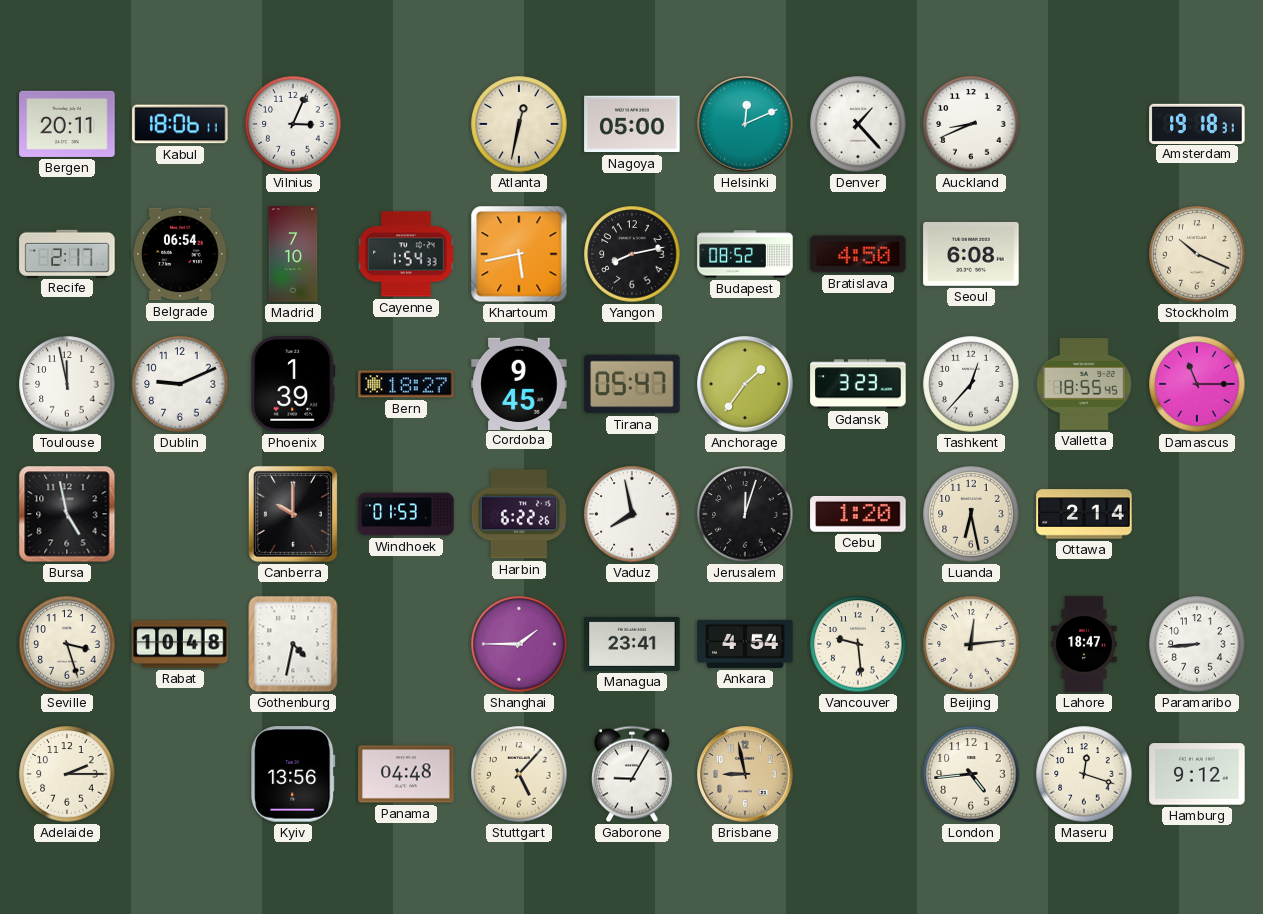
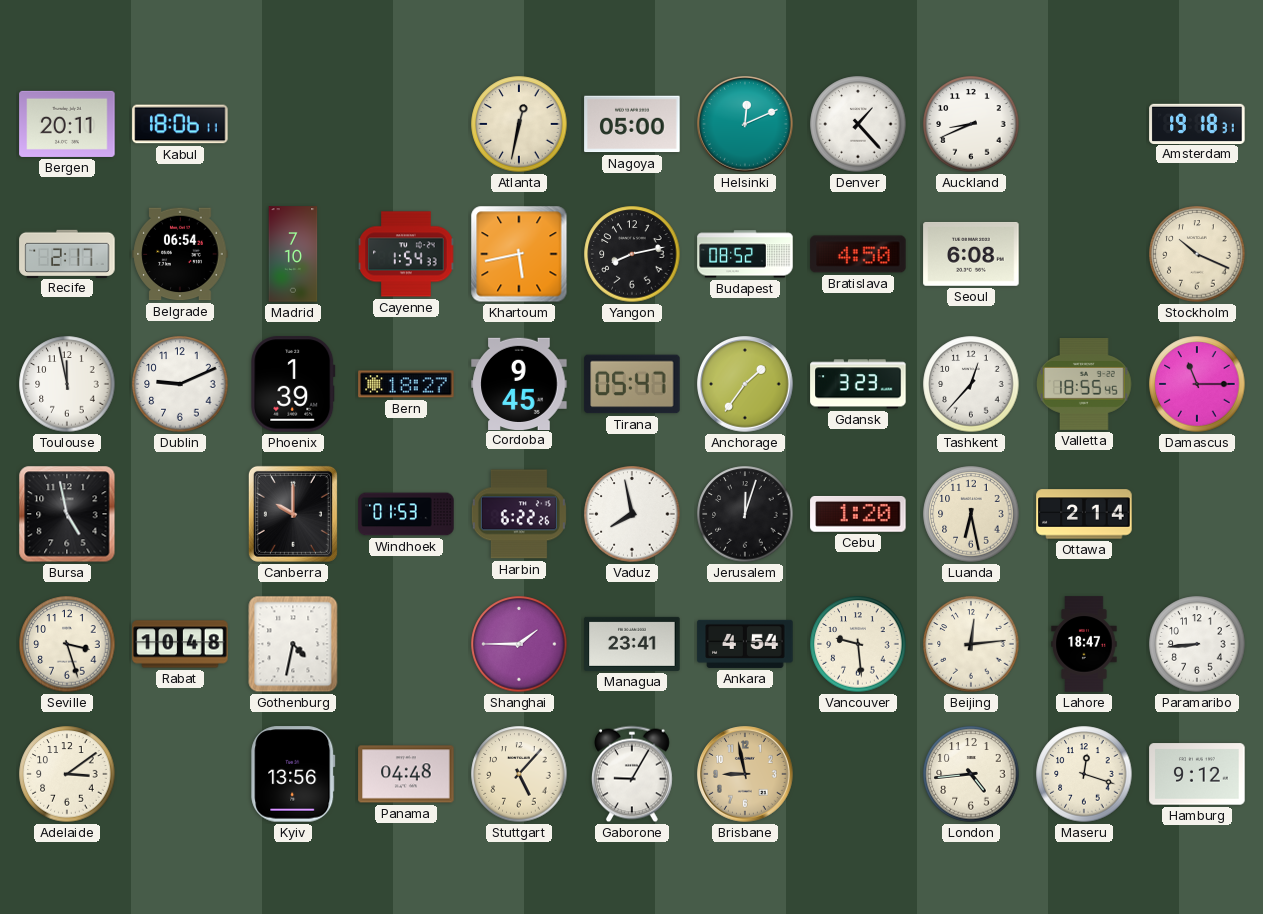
Vilnius: 3:04 -> none
Adelaide: 2:15 -> 3:09
